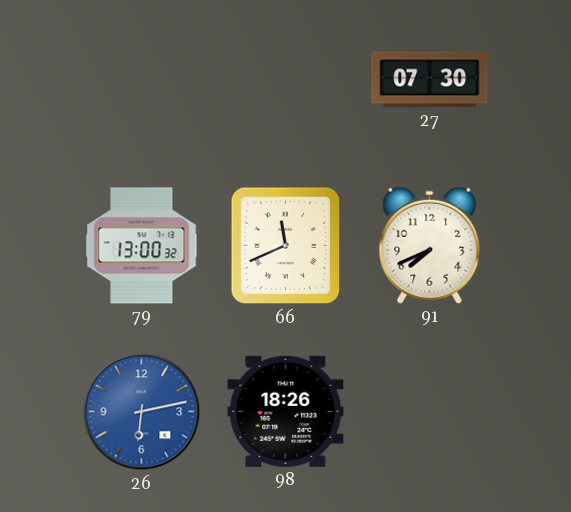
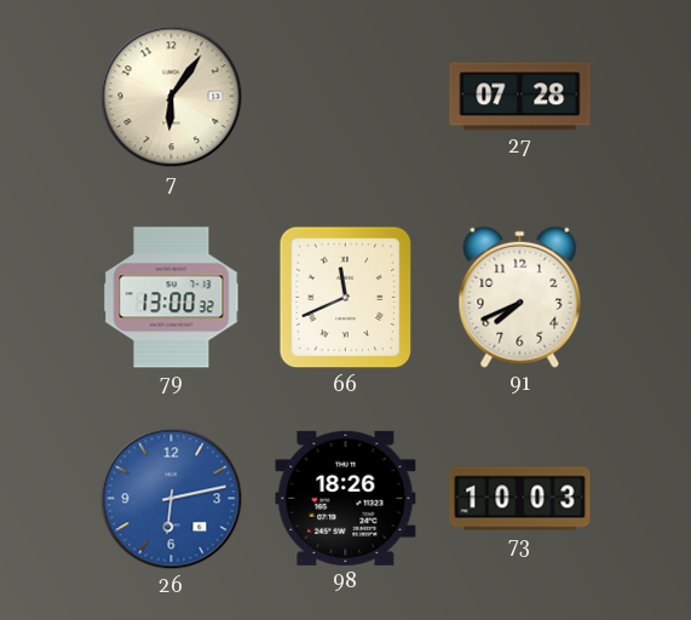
7: none -> 6:06
27: 07:30 -> 07:28
73: none -> 10:03
